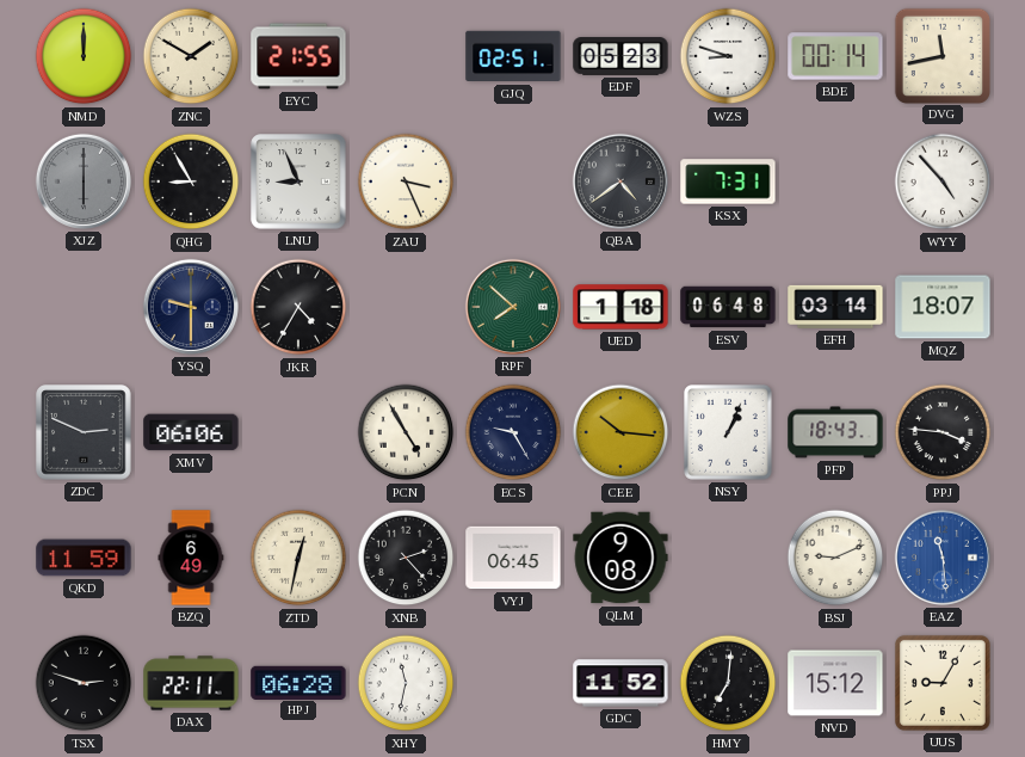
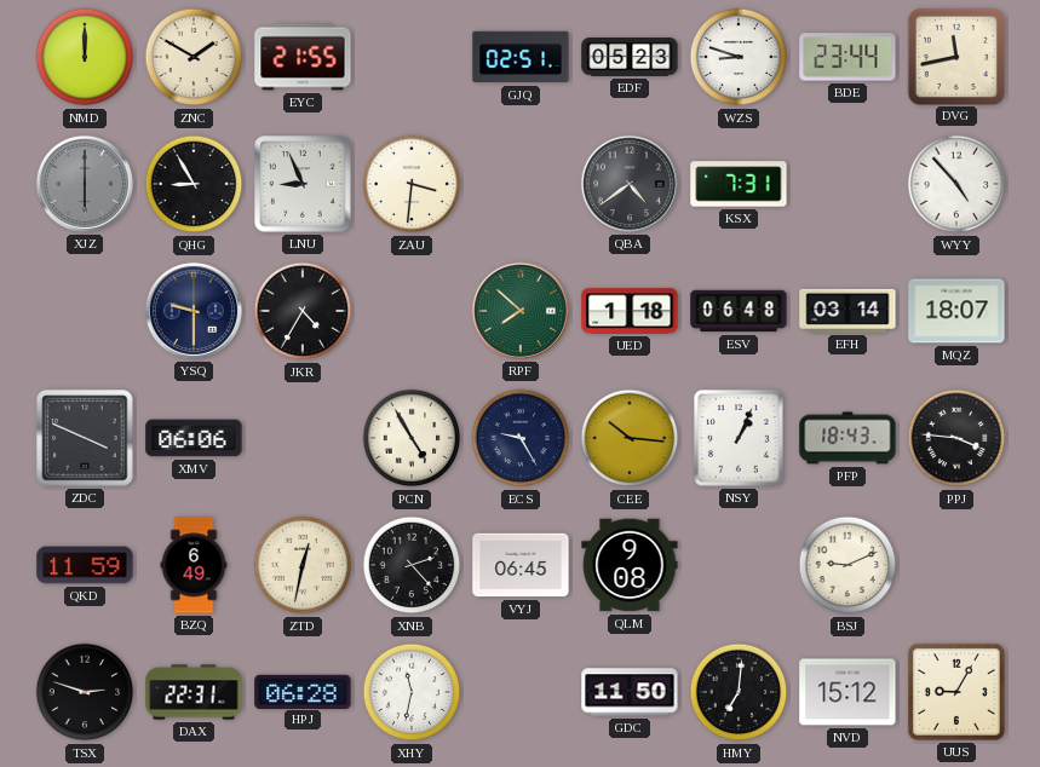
BDE: 00:14 -> 23:44
ZAU: 3:26 -> 3:31
ZDC: 2:49 -> 3:49
EAZ: 11:29 -> none
DAX: 22:11 -> 22:31
GDC: 11:52 -> 11:50
